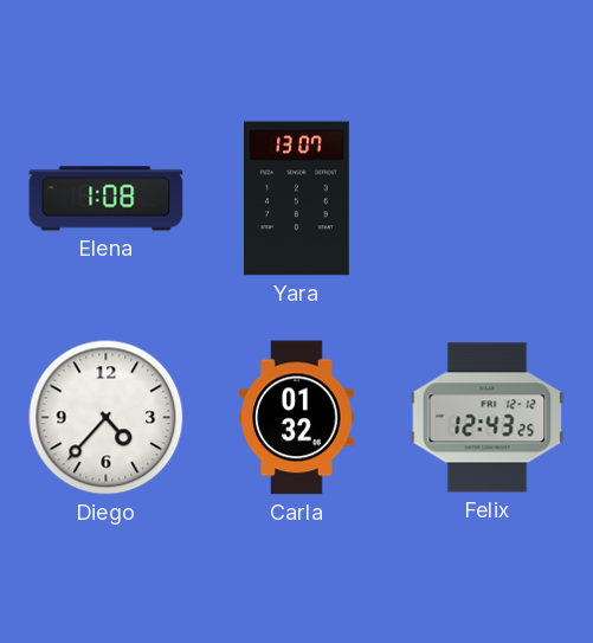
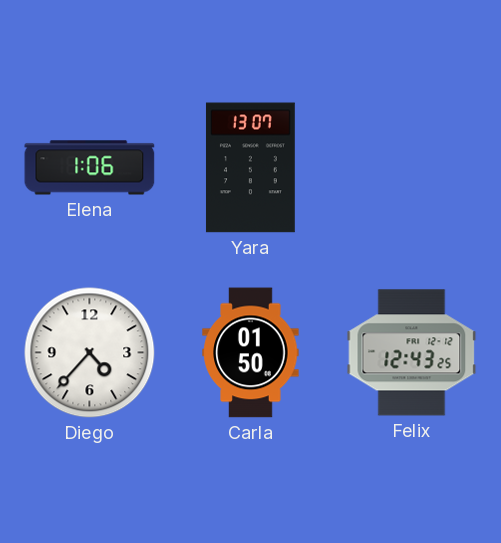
Elena: 1:08 -> 1:06
Carla: 01:32 -> 01:50
